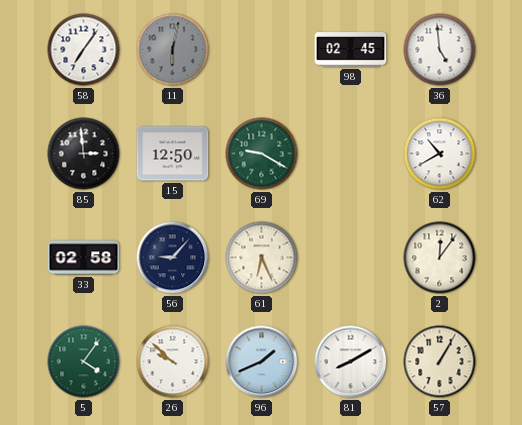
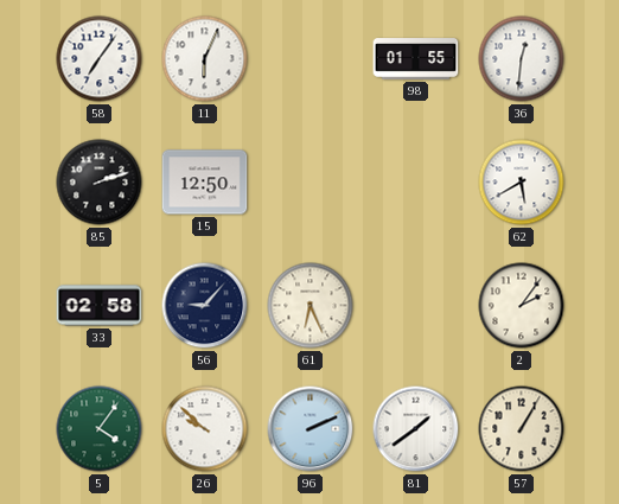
11: 6:02 -> 6:04
11 dial: grey -> white
98: 02:45 -> 01:55
36: 4:59 -> 12:31
85: 2:59 -> 2:12
69: 9:20 -> none
62: 10:40 -> 5:40
2: 12:06 -> 2:06
96: 1:41 -> 2:11
81: 8:10 -> 1:39
